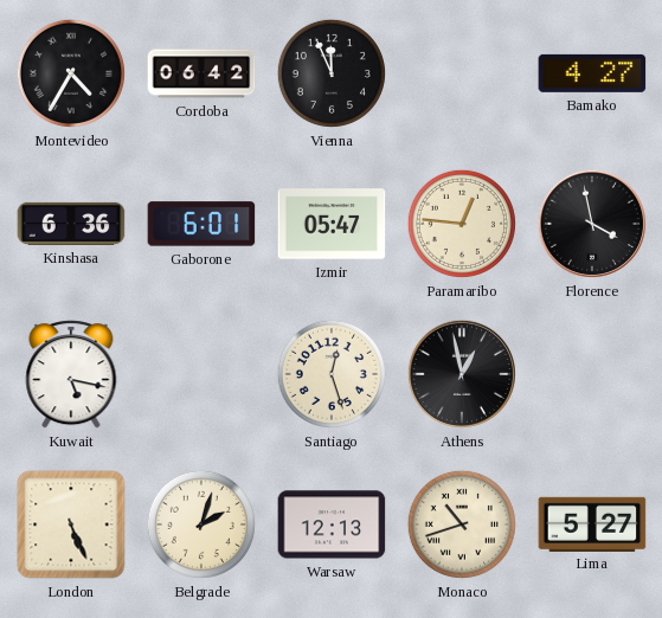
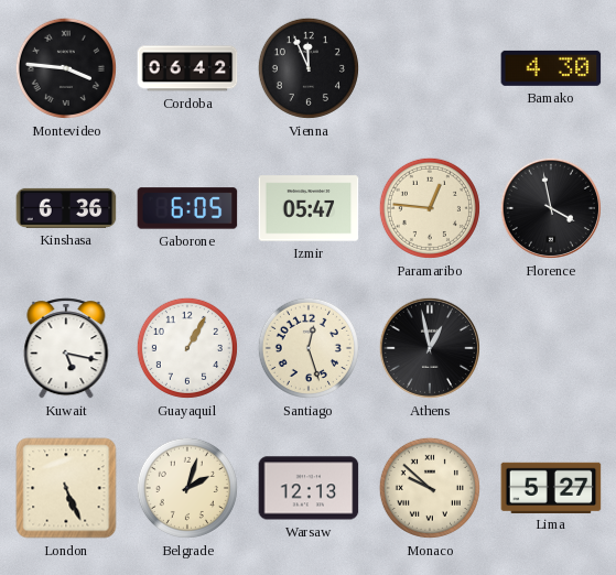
Montevideo: 4:35 -> 3:46
Bamako: 4:27 -> 4:30
Gaborone: 6:01 -> 6:05
Guayaquil: none -> 1:05
Monaco: 10:42 -> 9:52
